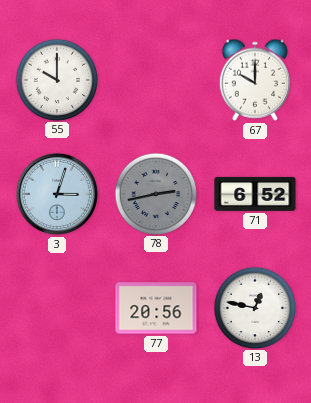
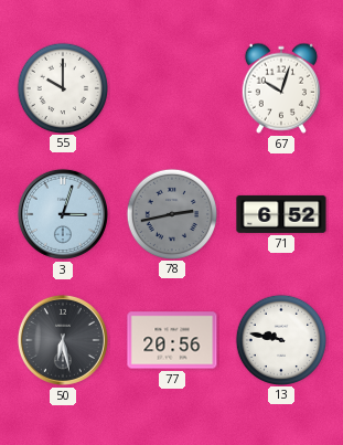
67: 10:00 -> 10:03
50: none -> 6:28
13: 12:47 -> 9:47
